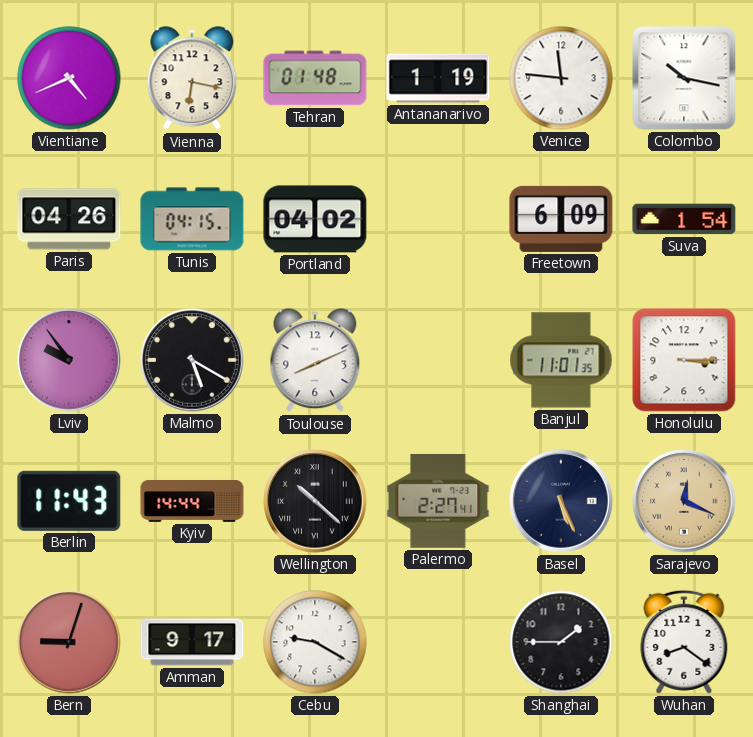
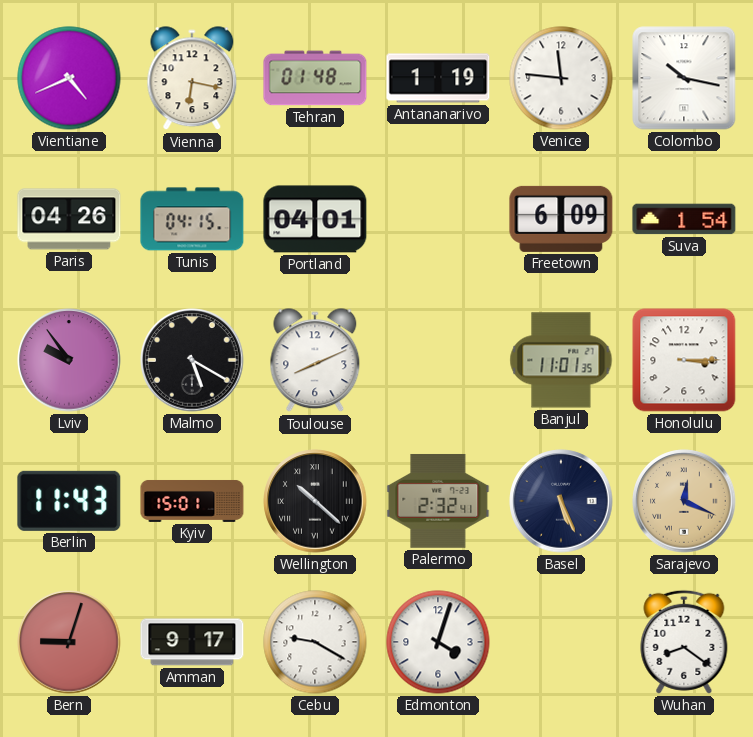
Portland: 04:02 -> 04:01
Kyiv: 14:44 -> 15:01
Palermo: 2:27 -> 2:32
Edmonton: none -> 4:03
Shanghai: 1:45 -> none
